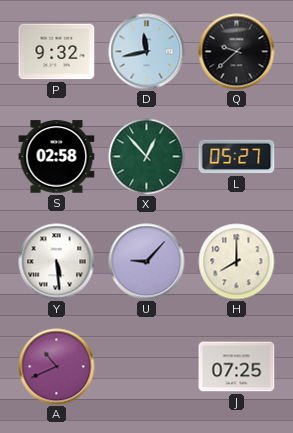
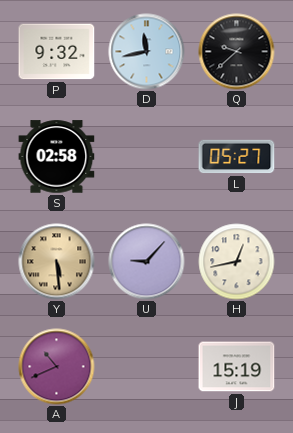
X: 12:53 -> none
Y dial: white -> champagne
H: 8:00 -> 12:43
J: 07:25 -> 15:19
